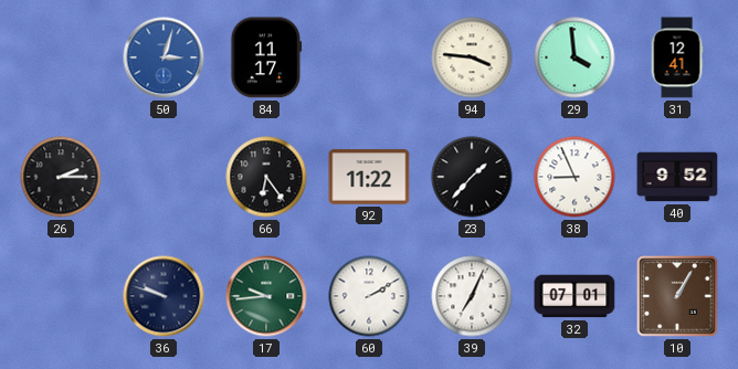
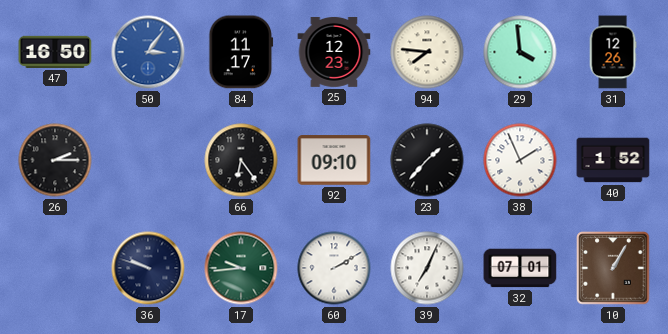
47: none -> 16:50
50: 3:03 -> 3:06
25: none -> 12:23
94: 3:46 -> 7:46
31: 12:41 -> 12:26
92: 11:22 -> 09:10
38: 8:56 -> 1:56
40: 9:52 -> 1:52
